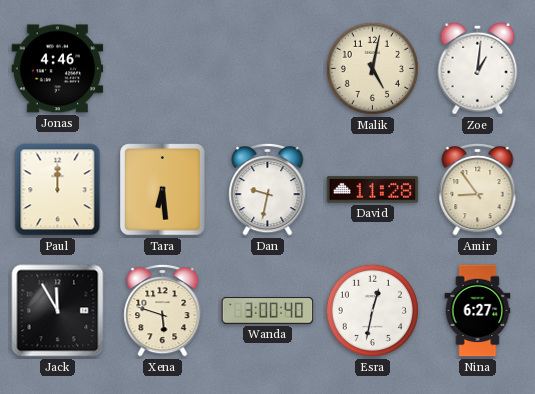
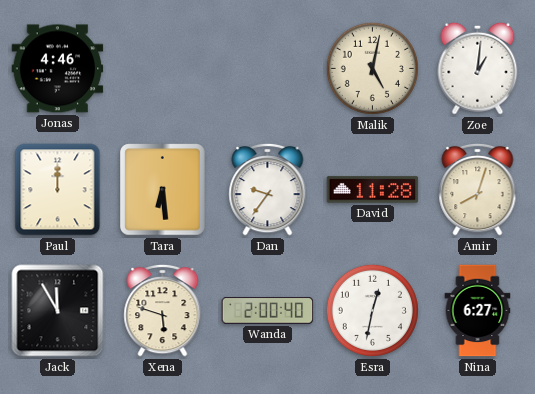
Dan: 9:32 -> 9:36
Amir: 8:54 -> 8:03
Wanda: 3:00 -> 2:00
